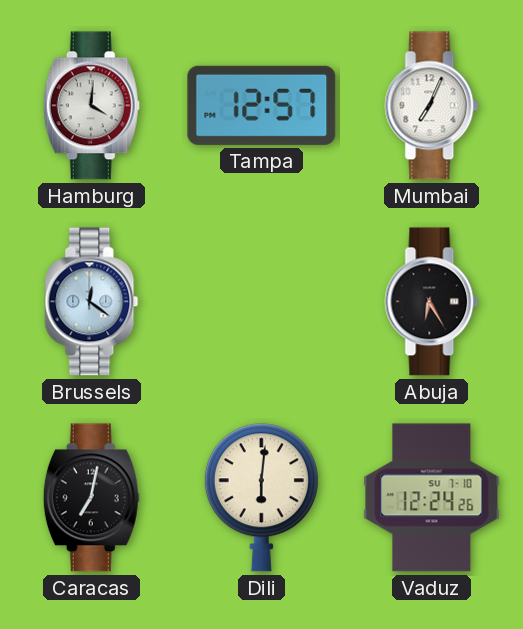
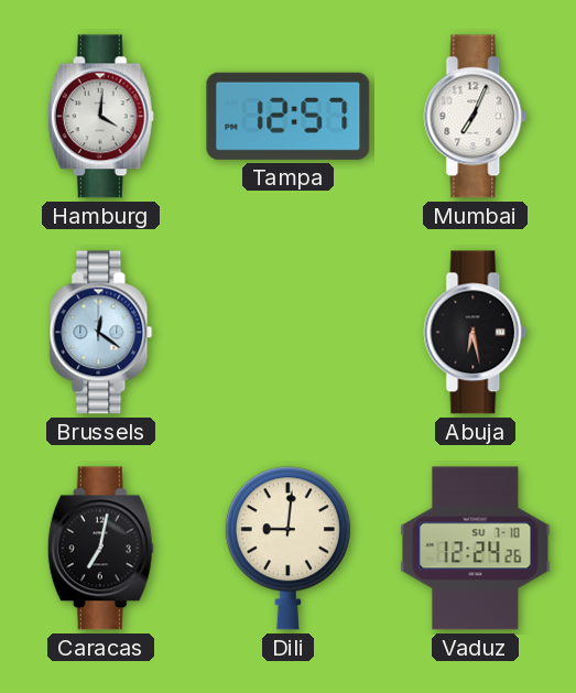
Abuja: 6:25 -> 6:28
Dili: 6:01 -> 9:01
